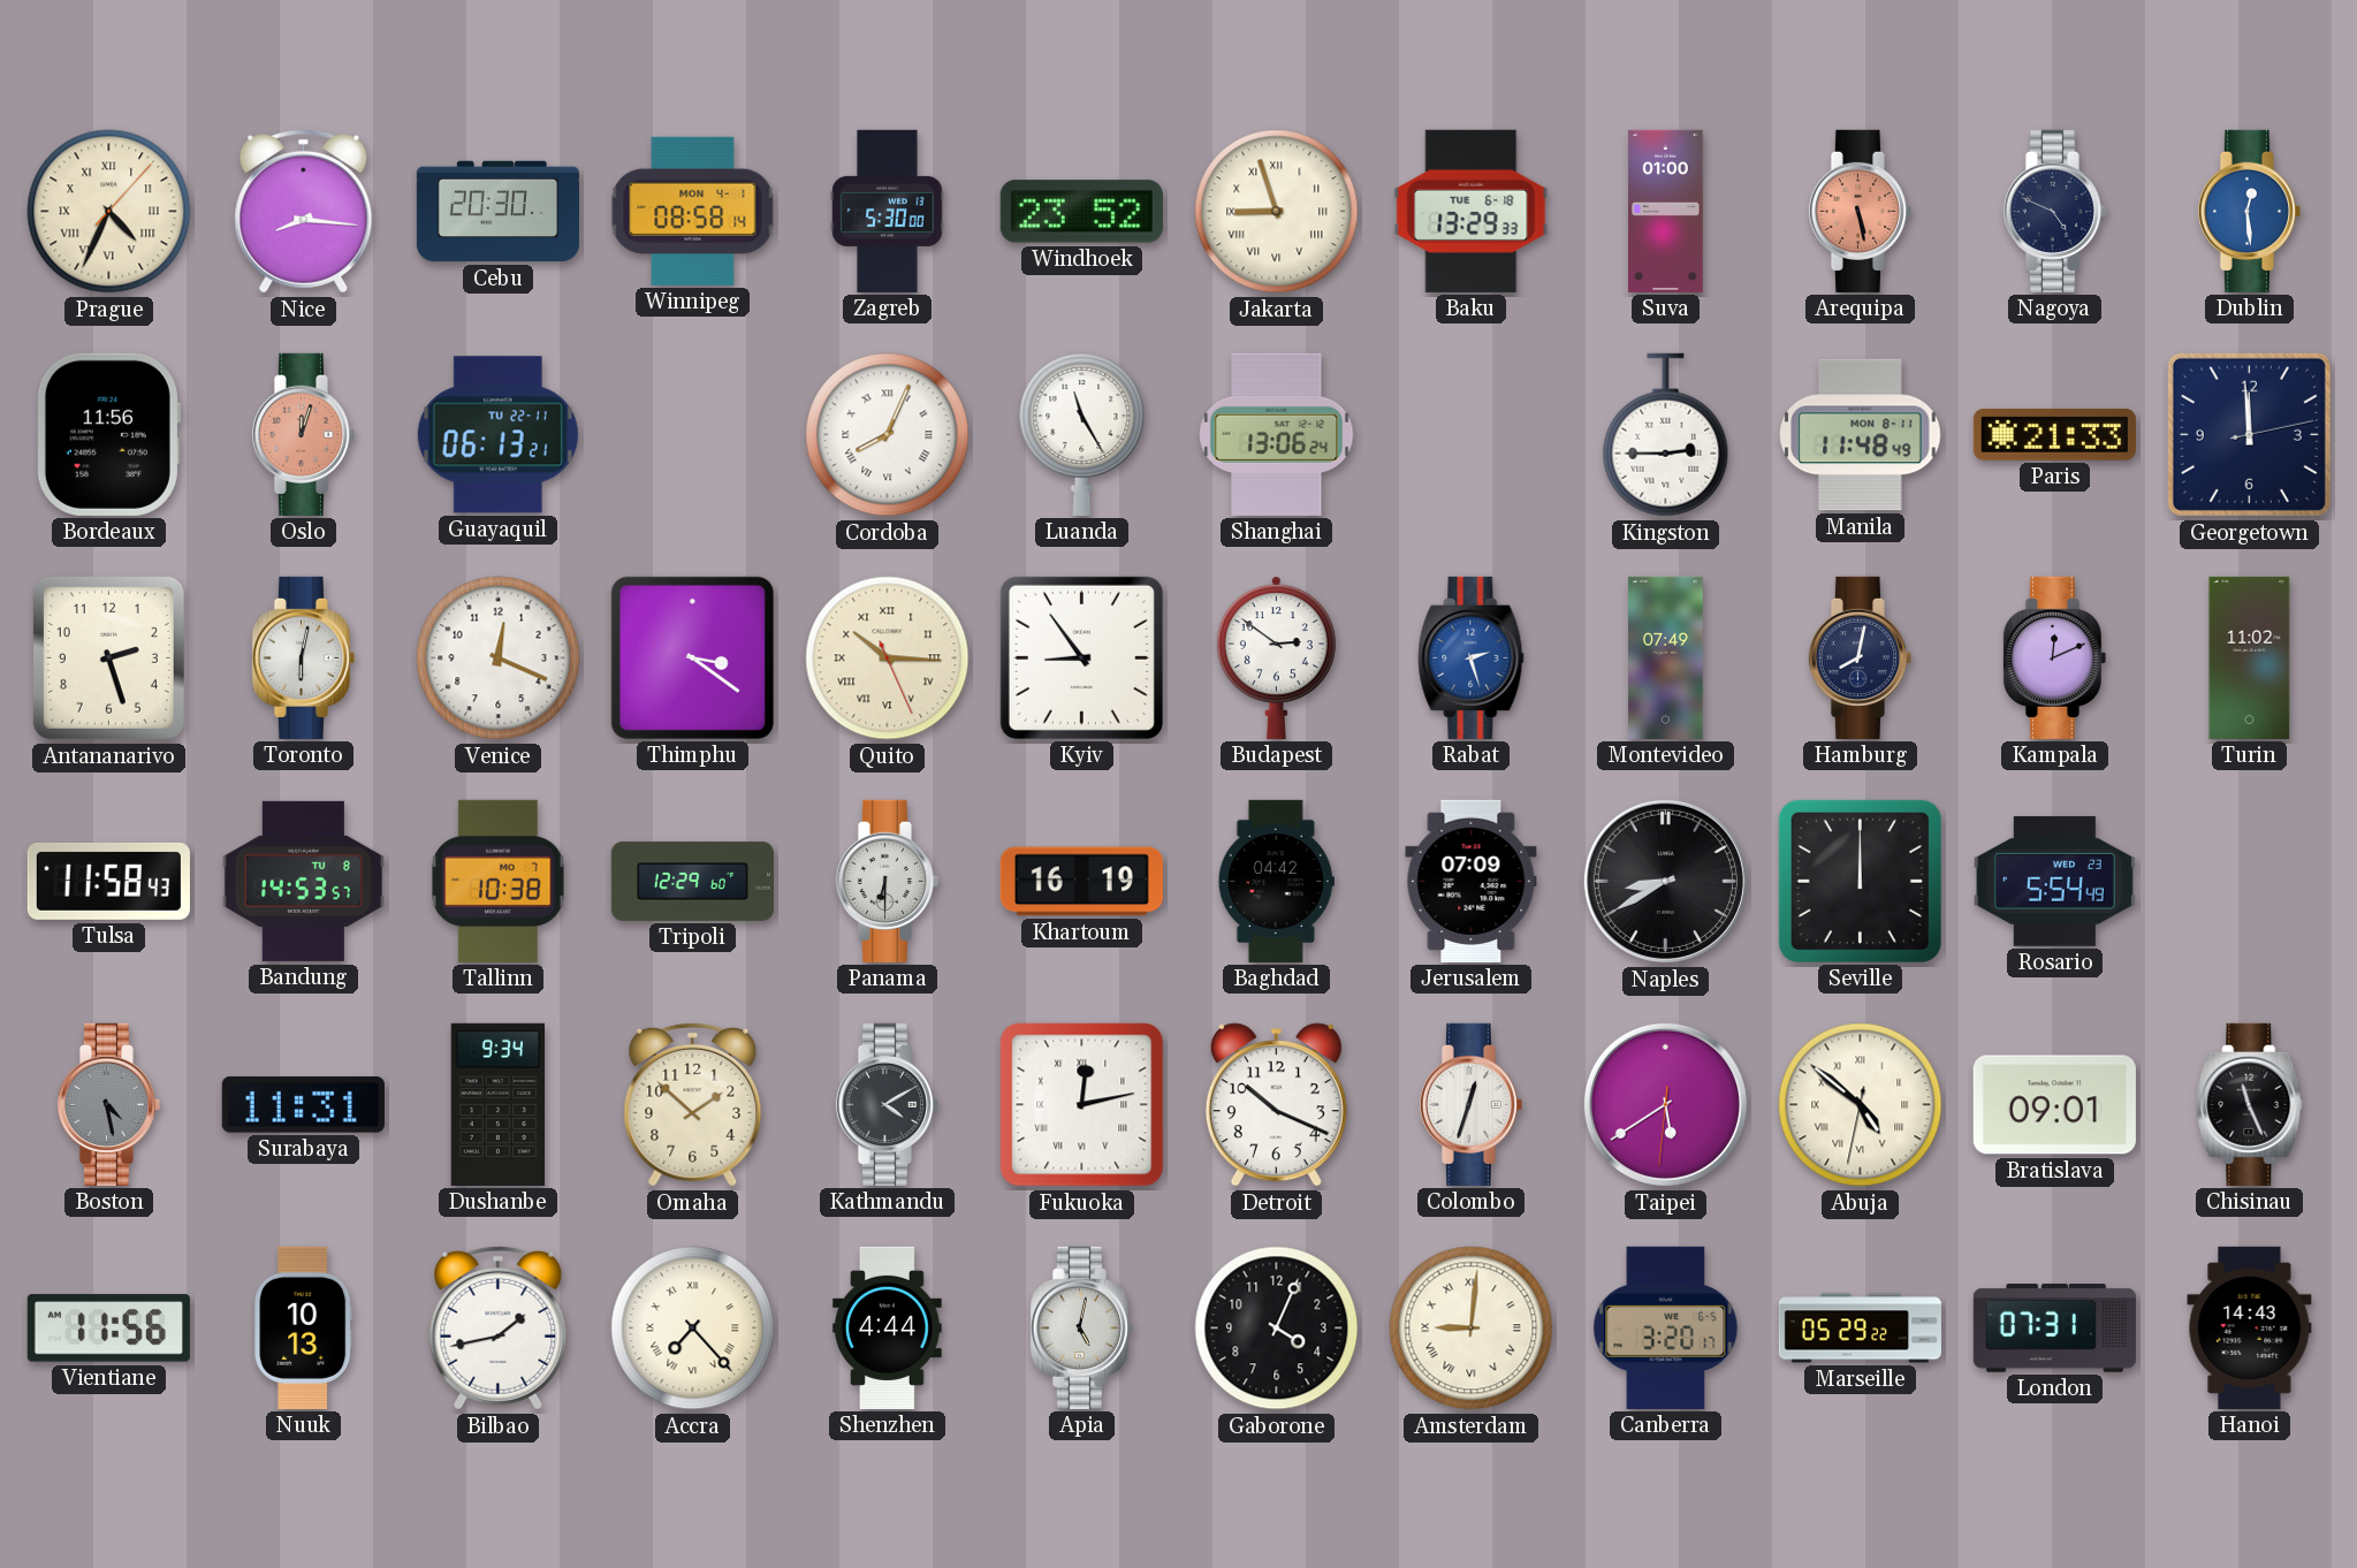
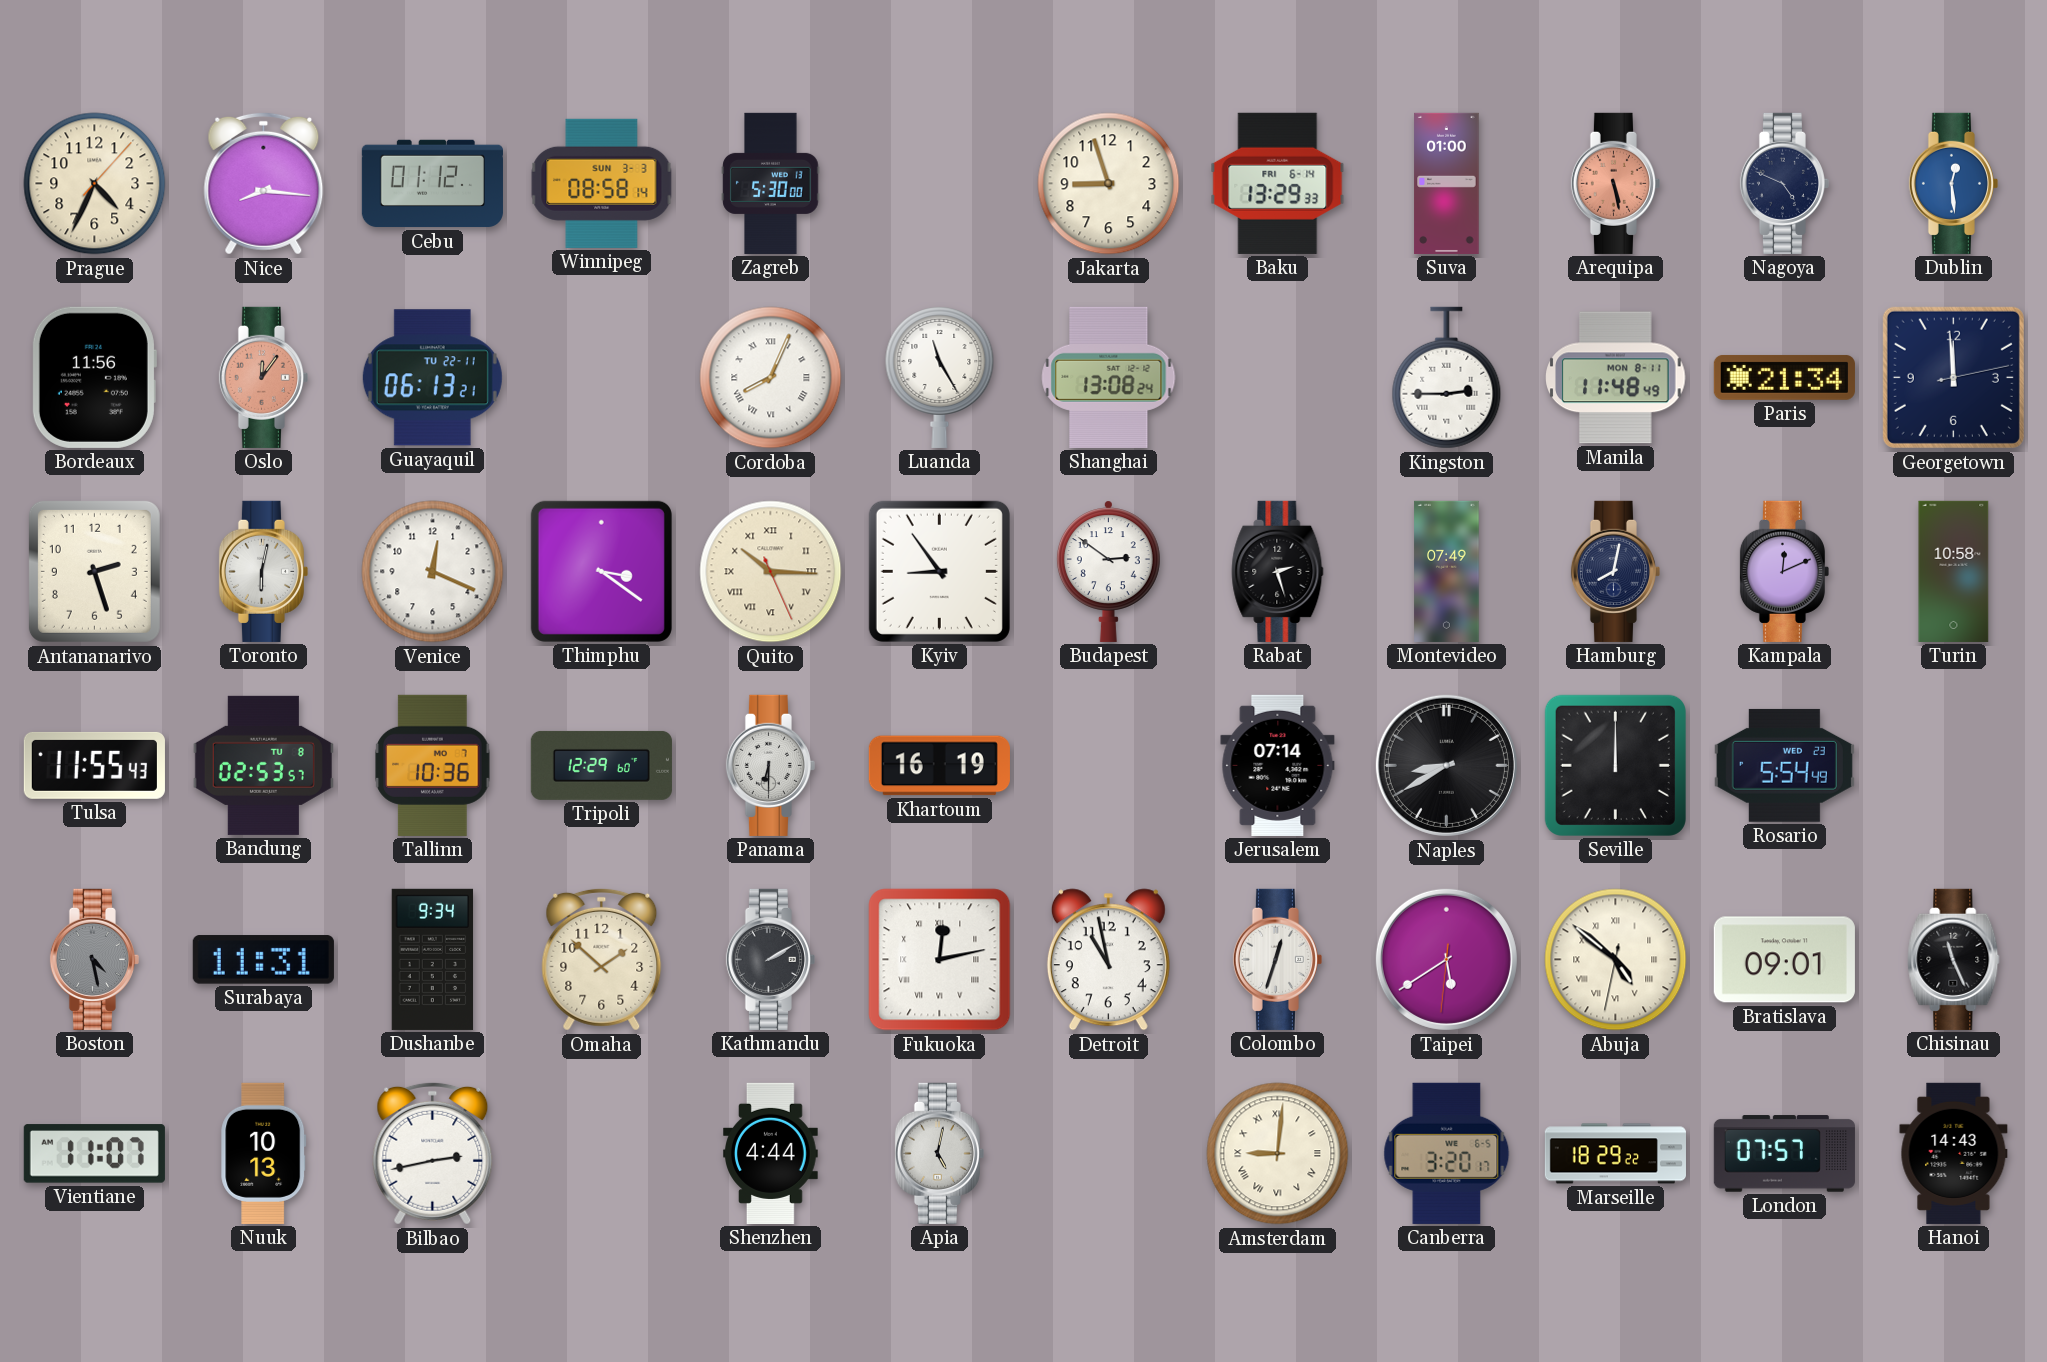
Prague numerals: Roman -> Arabic
Cebu: 20:30 -> 01:12
Winnipeg date: MON 4-1 -> SUN 3-3
Windhoek: 23:52 -> none
Jakarta numerals: Roman -> Arabic
Baku date: TUE 6-18 -> FRI 6-14
Oslo: 12:03 -> 12:06
Shanghai: 13:06 -> 13:08
Paris: 21:33 -> 21:34
Rabat dial: blue -> black
Turin: 11:02 -> 10:58
Tulsa: 11:58 -> 11:55
Bandung: 14:53 -> 02:53
Tallinn: 10:38 -> 10:36
Baghdad: 04:42 -> none
Jerusalem: 07:09 -> 07:14
Kathmandu: 4:10 -> 2:10
Detroit: 10:19 -> 10:58
Vientiane: 11:56 -> 11:07
Bilbao: 1:43 -> 2:43
Accra: 7:23 -> none
Gaborone: 4:04 -> none
Marseille: 05:29 -> 18:29
London: 07:31 -> 07:57
